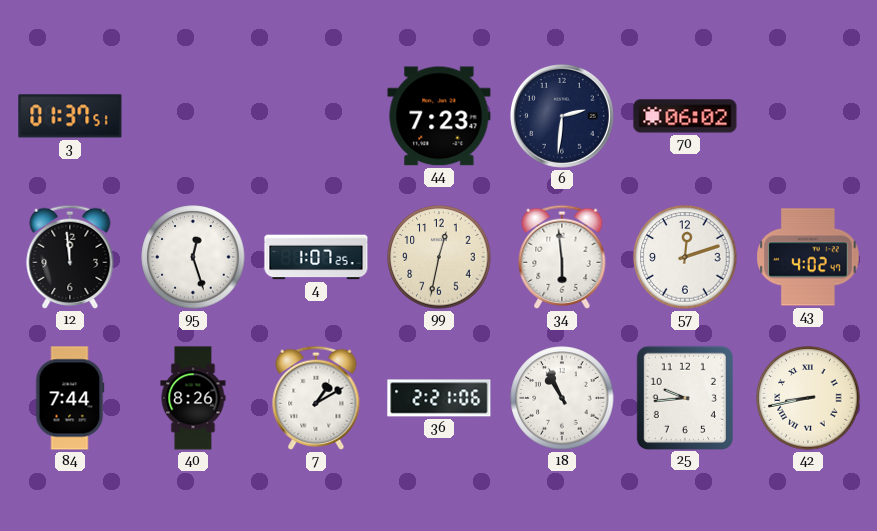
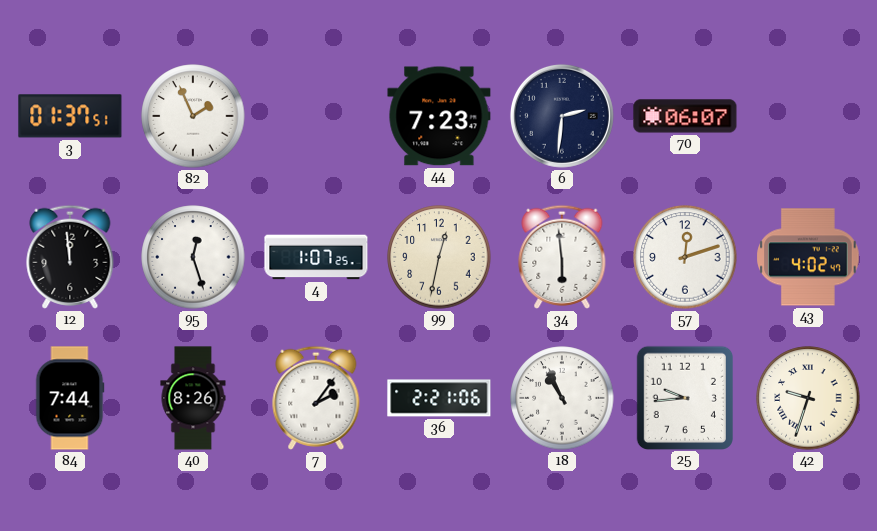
82: none -> 1:56
70: 06:02 -> 06:07
7: 1:10 -> 2:06
42: 8:43 -> 9:33
